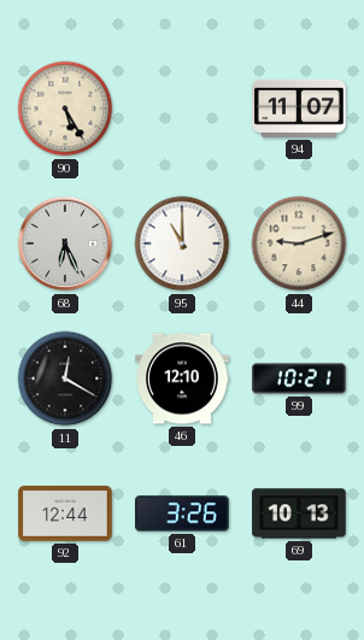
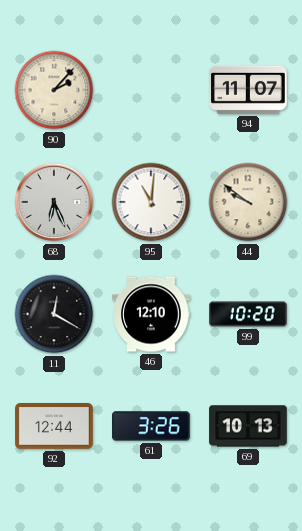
90: 5:25 -> 2:07
95: 11:00 -> 11:01
44: 9:12 -> 9:51
99: 10:21 -> 10:20
